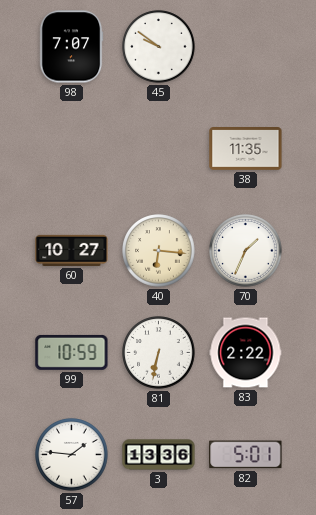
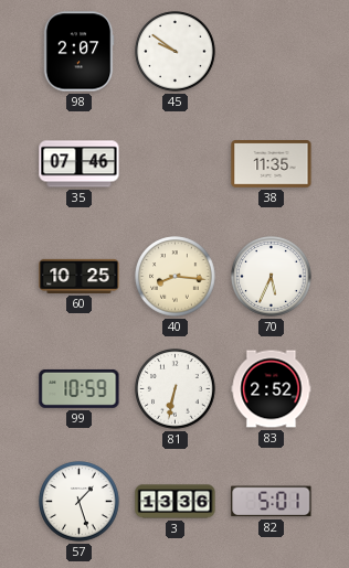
98: 7:07 -> 2:07
35: none -> 07:46
60: 10:27 -> 10:25
40: 6:16 -> 8:16
70: 1:34 -> 5:34
83: 2:22 -> 2:52
57: 1:46 -> 1:27
